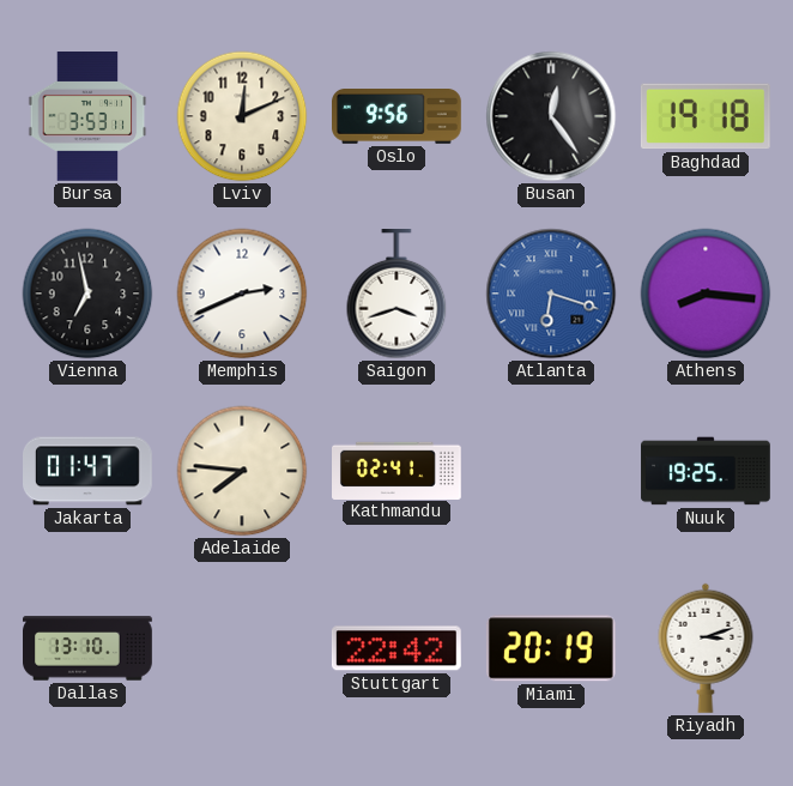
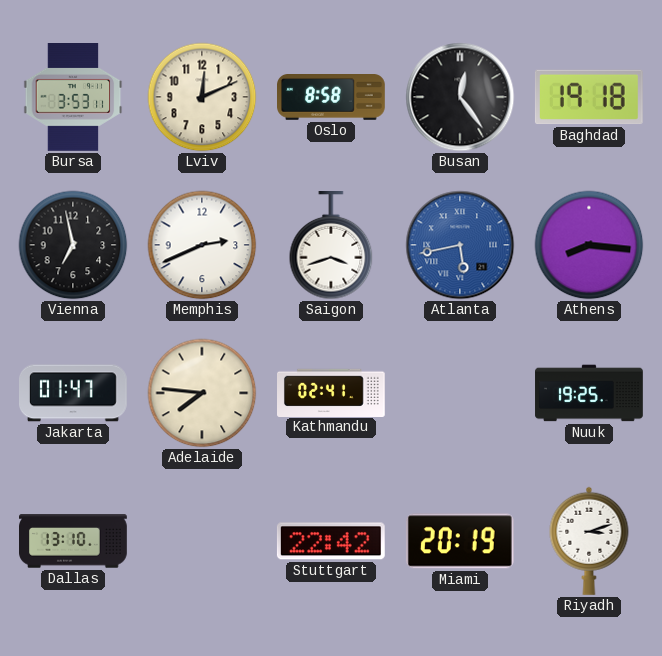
Oslo: 9:56 -> 8:58
Atlanta: 6:18 -> 5:43
